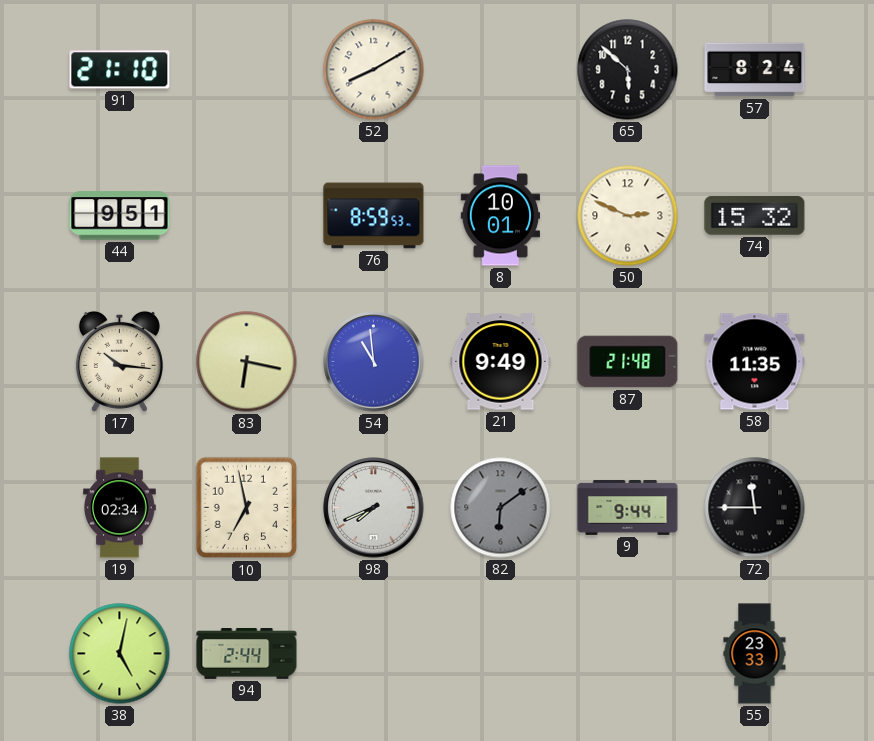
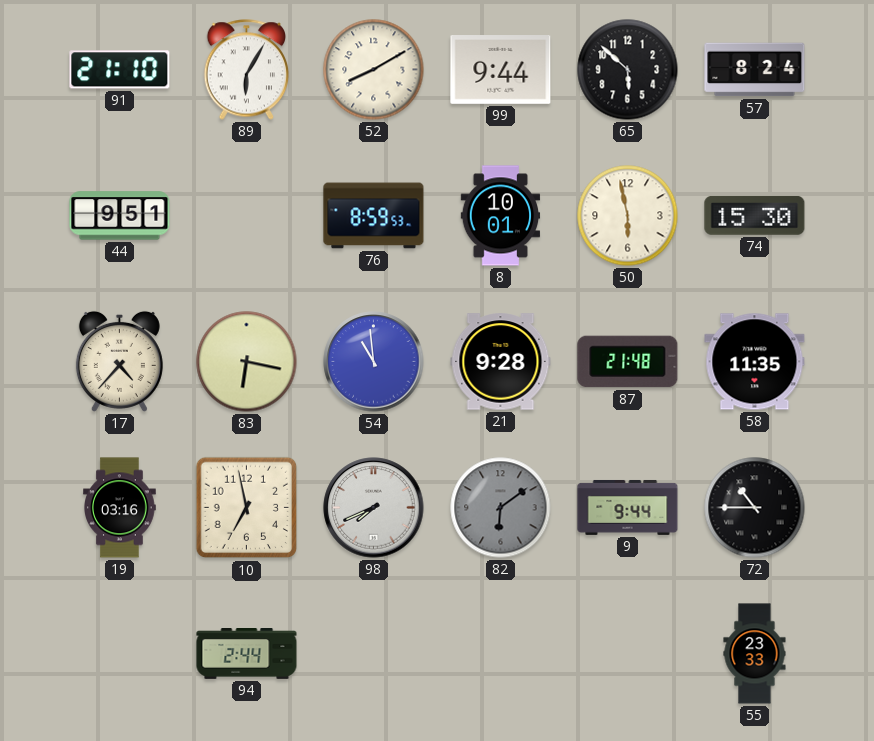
89: none -> 6:05
99: none -> 9:44
50: 2:49 -> 5:58
74: 15:32 -> 15:30
17: 10:16 -> 4:37
21: 9:49 -> 9:28
19: 02:34 -> 03:16
72: 11:45 -> 10:45
38: 5:02 -> none
